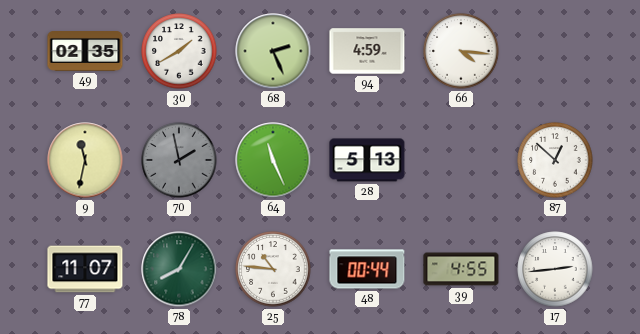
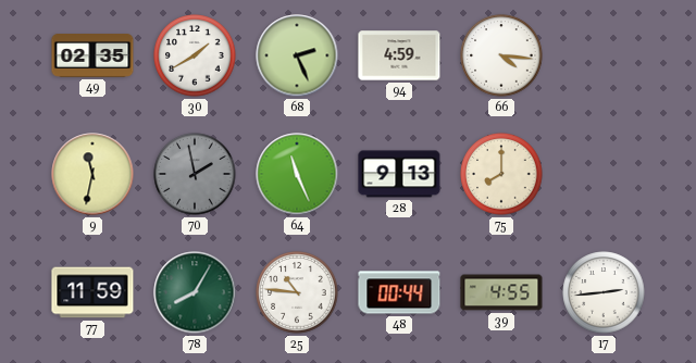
28: 5:13 -> 9:13
75: none -> 8:00
87: 12:52 -> none
77: 11:07 -> 11:59
